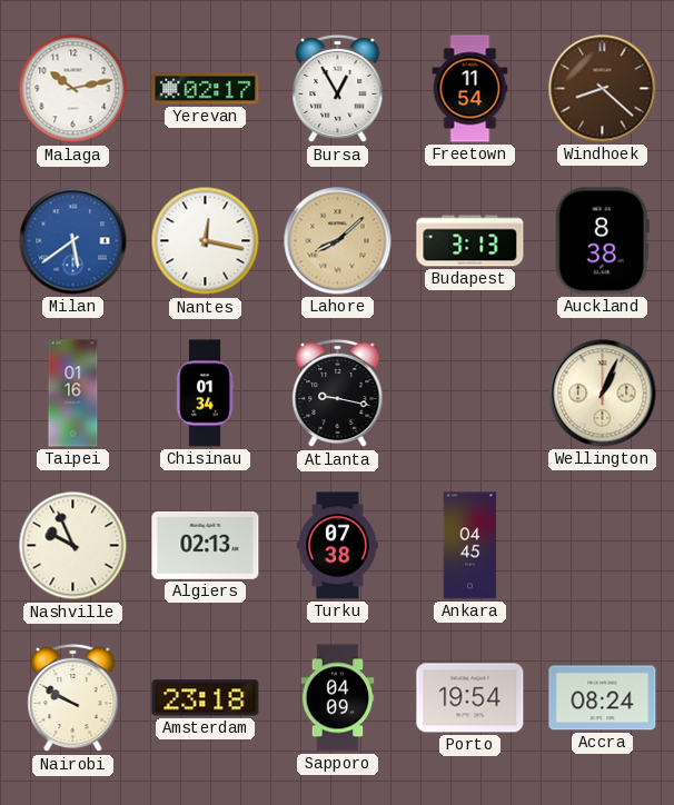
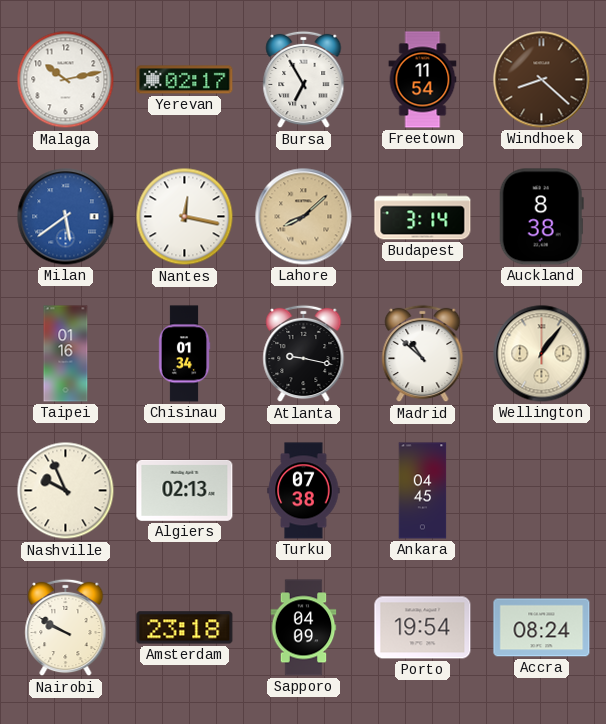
Bursa: 12:55 -> 6:55
Budapest: 3:13 -> 3:14
Madrid: none -> 10:52
Wellington: 1:04 -> 1:06
